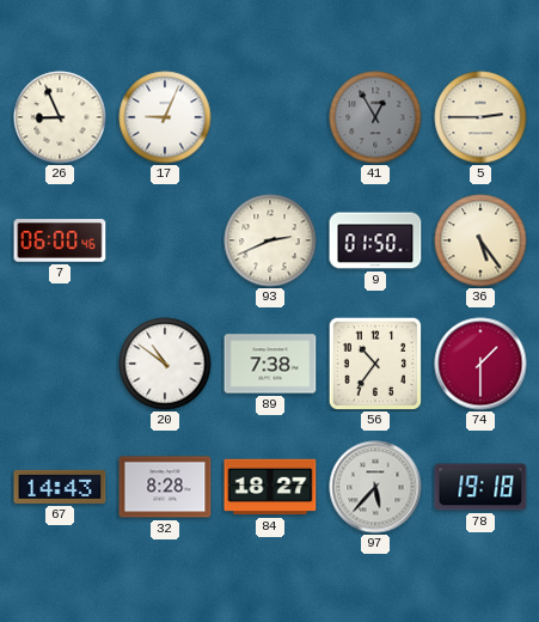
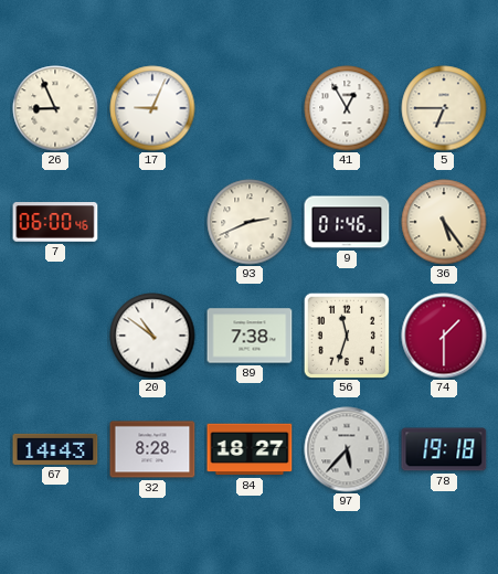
41 dial: grey -> white
5: 2:45 -> 6:45
9: 01:50 -> 01:46
56: 10:36 -> 11:33
